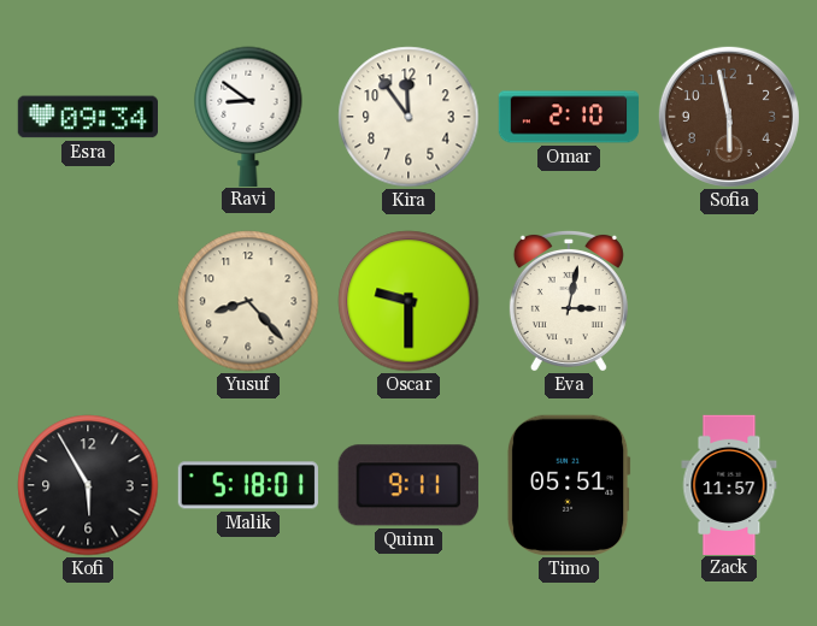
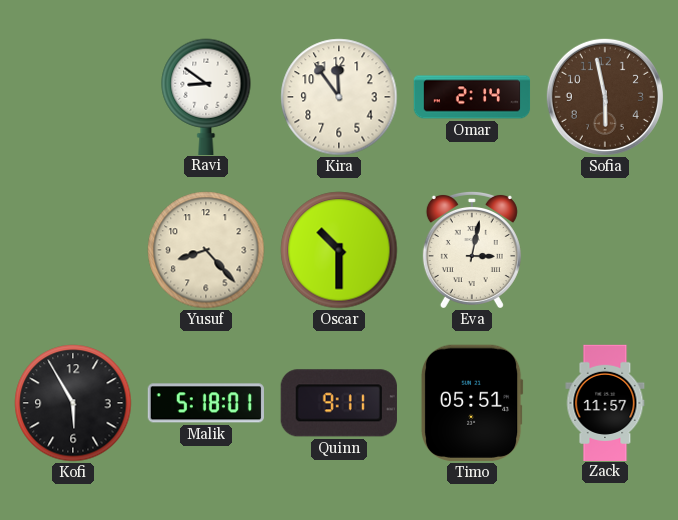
Esra: 09:34 -> none
Omar: 2:10 -> 2:14
Oscar: 9:30 -> 10:30
